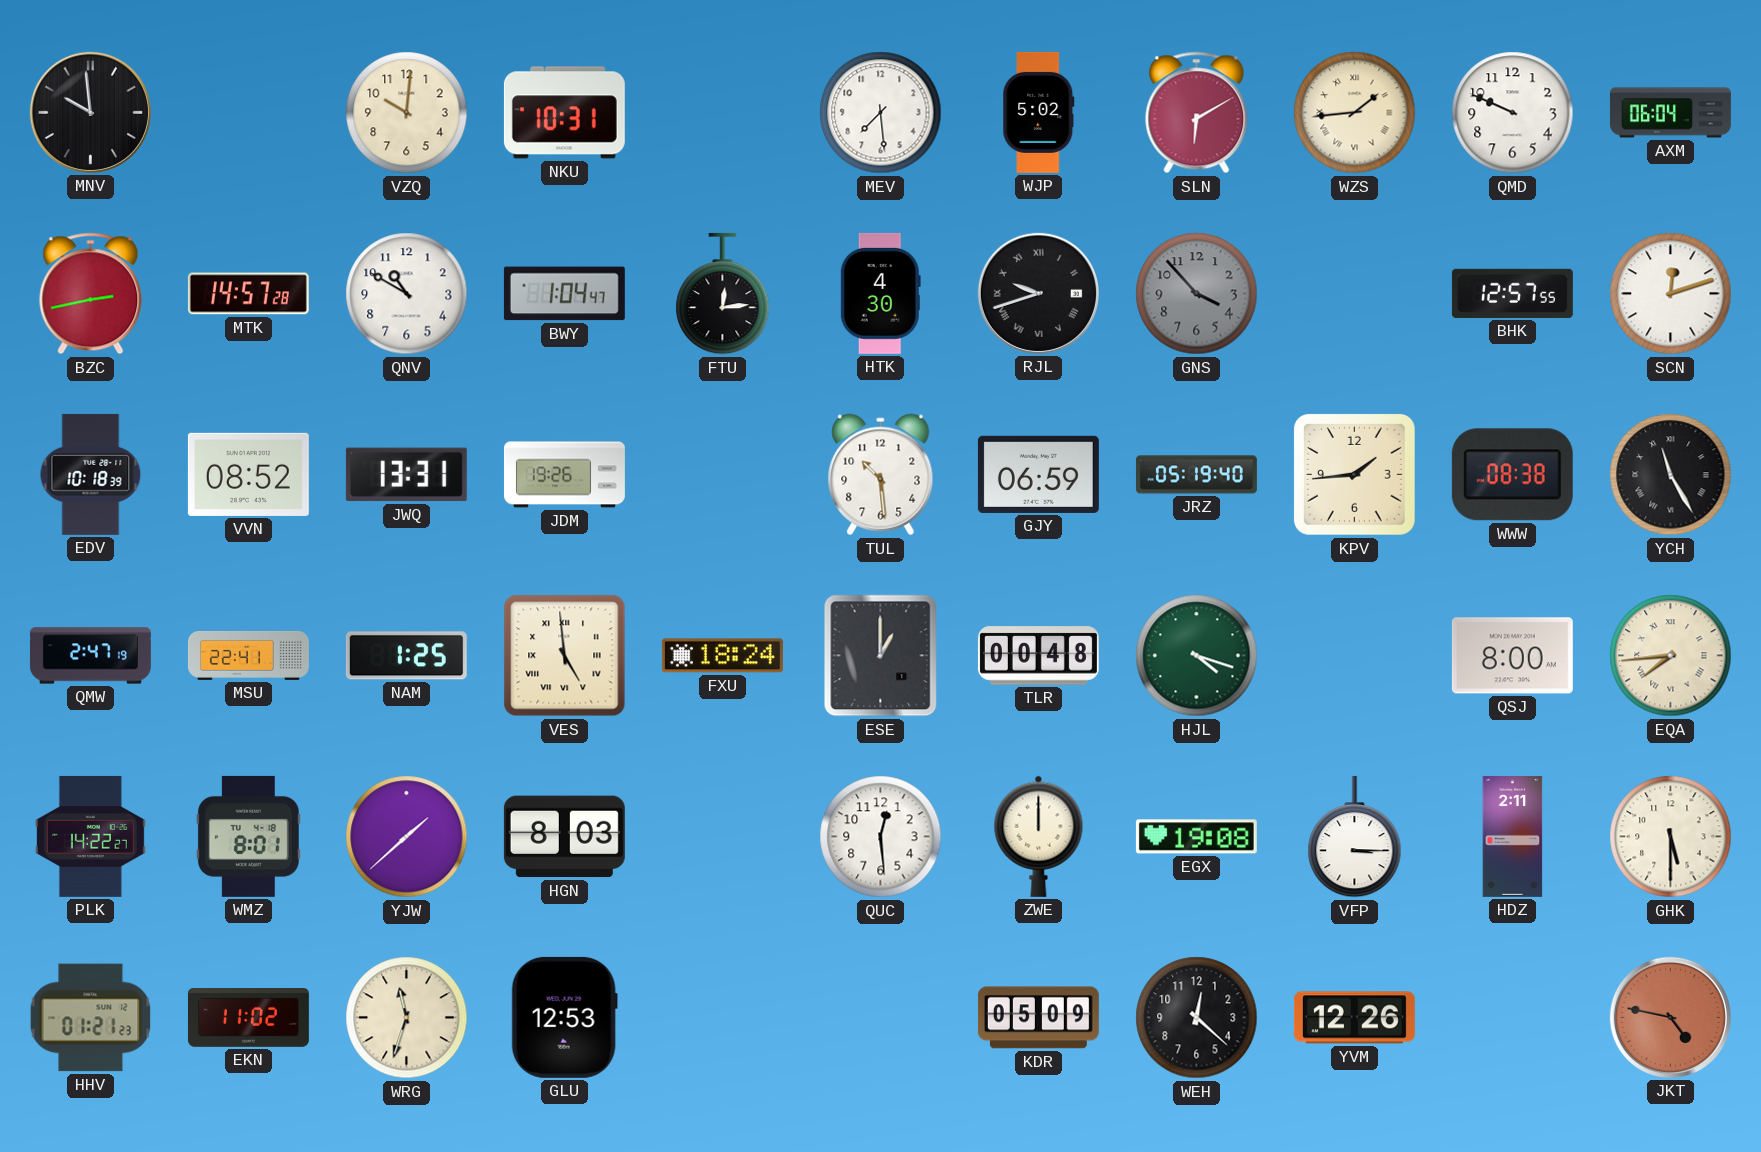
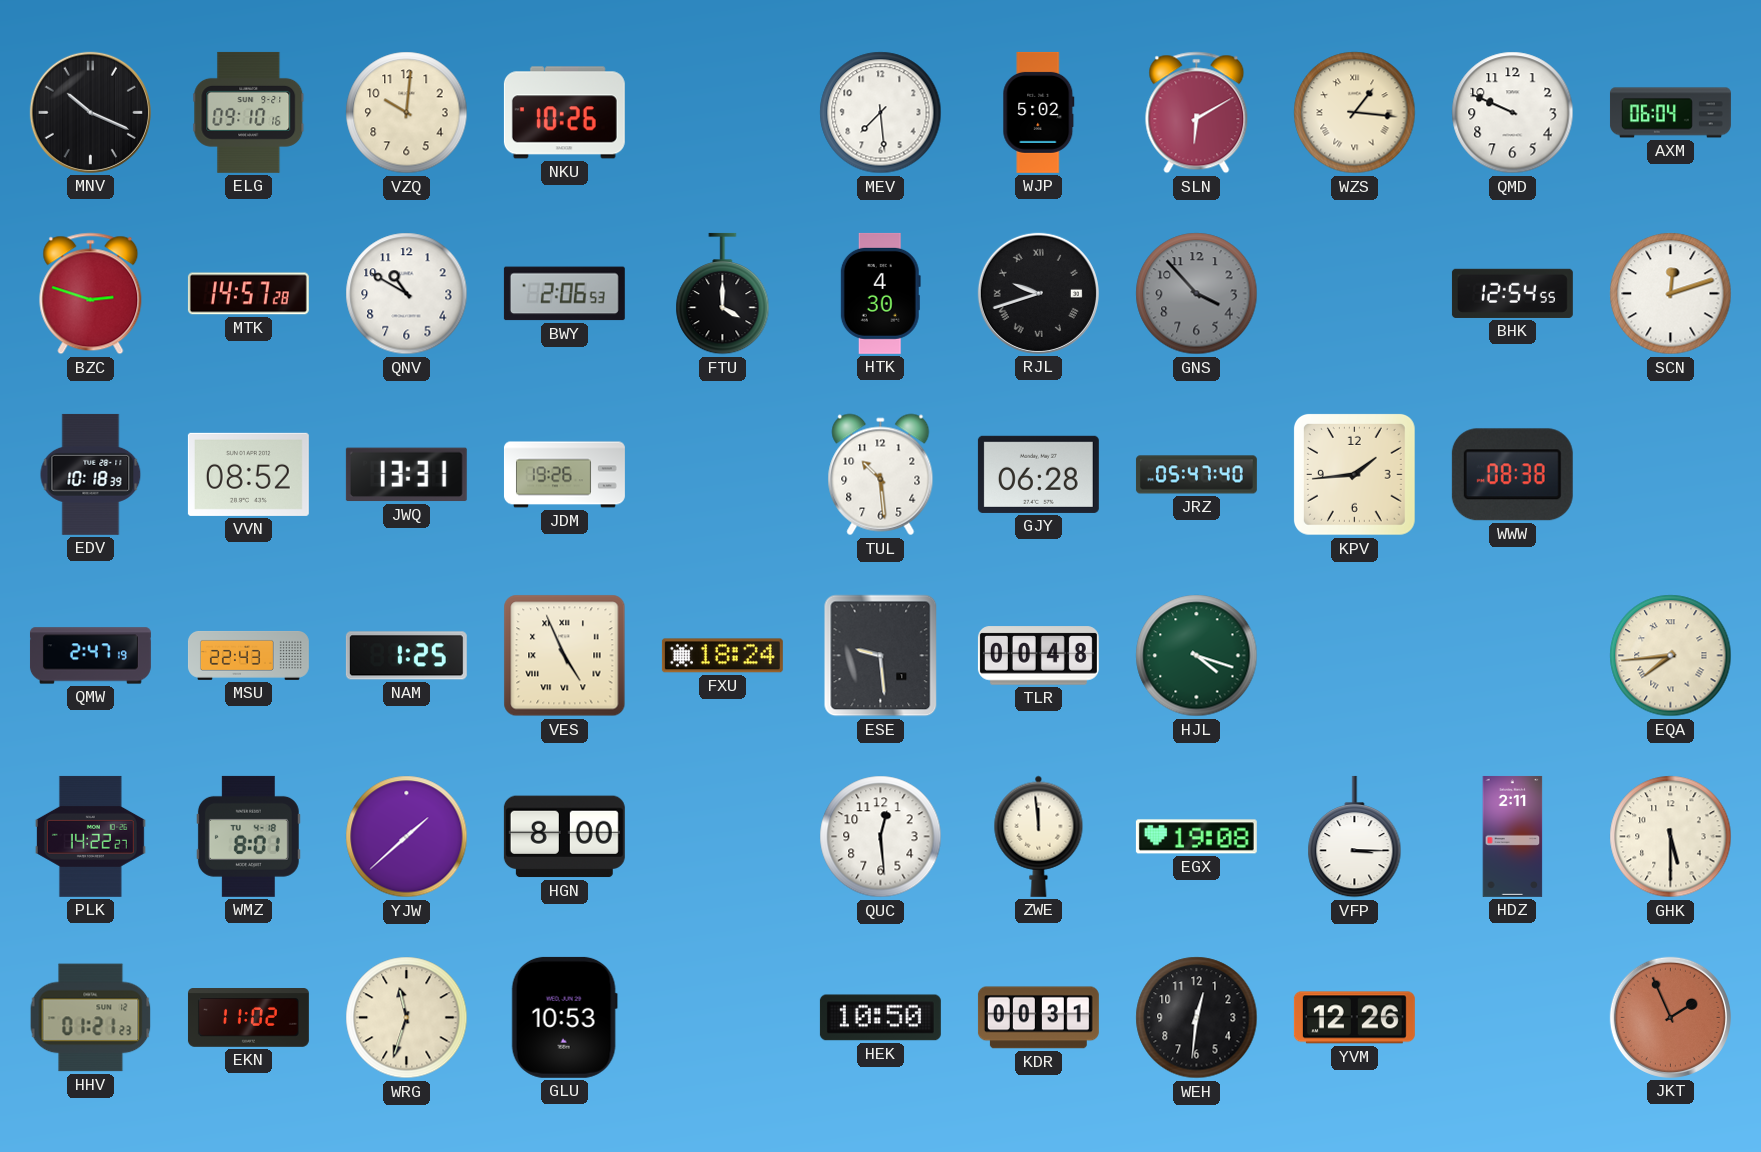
MNV: 9:59 -> 10:19
ELG: none -> 09:10
NKU: 10:31 -> 10:26
WZS: 1:44 -> 1:16
BZC: 2:43 -> 2:48
BWY: 1:04 -> 2:06
FTU: 12:14 -> 4:00
BHK: 12:57 -> 12:54
GJY: 06:59 -> 06:28
JRZ: 05:19 -> 05:47
YCH: 11:25 -> none
MSU: 22:41 -> 22:43
VES: 4:59 -> 4:56
ESE: 1:00 -> 9:29
QSJ: 8:00 -> none
HGN: 8:03 -> 8:00
ZWE: 12:00 -> 11:59
GLU: 12:53 -> 10:53
HEK: none -> 10:50
KDR: 05:09 -> 00:31
WEH: 12:22 -> 12:31
JKT: 4:47 -> 1:56
